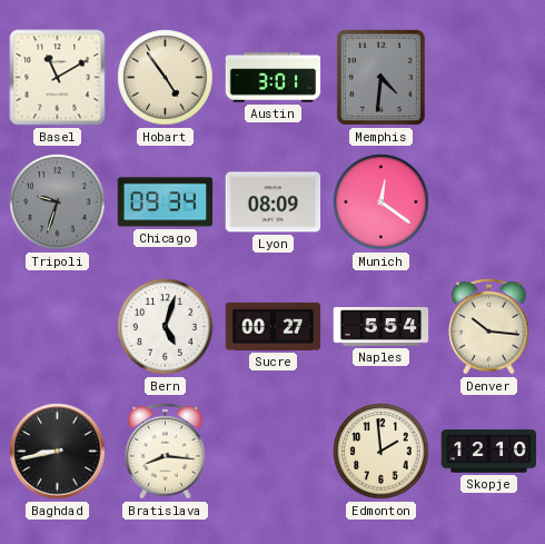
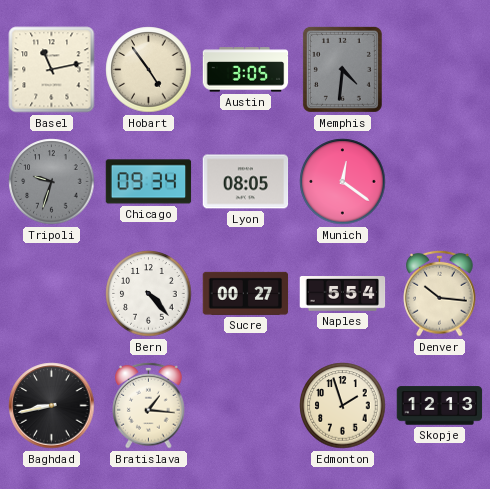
Basel: 11:10 -> 11:13
Austin: 3:01 -> 3:05
Lyon: 08:09 -> 08:05
Bern: 5:03 -> 4:23
Bratislava: 8:16 -> 1:16
Edmonton: 1:59 -> 1:57
Skopje: 12:10 -> 12:13
